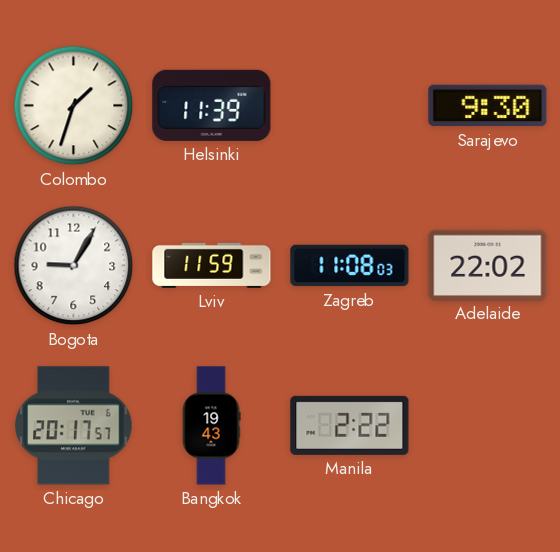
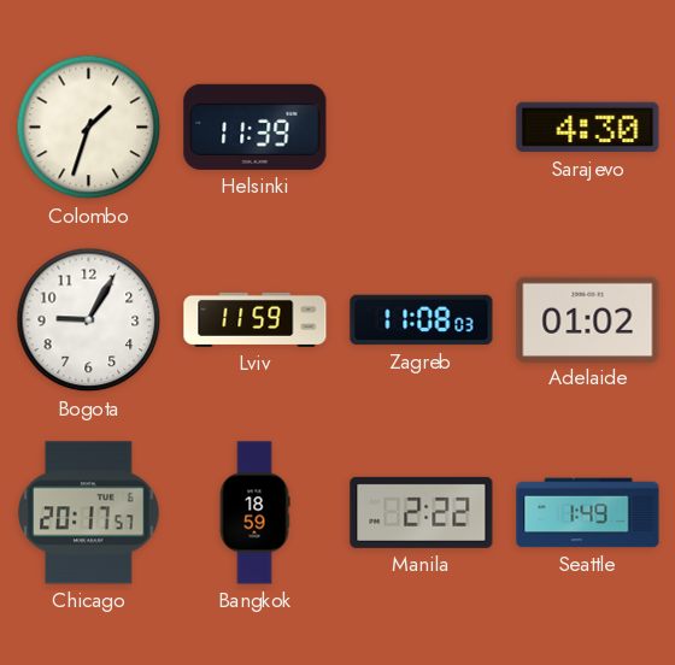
Sarajevo: 9:30 -> 4:30
Adelaide: 22:02 -> 01:02
Bangkok: 19:43 -> 18:59
Seattle: none -> 1:49
